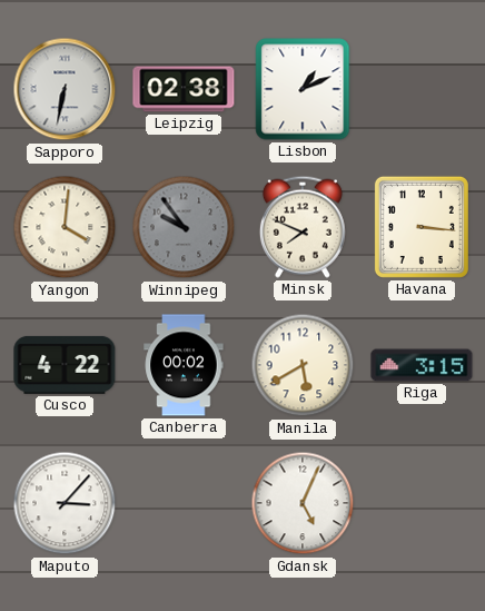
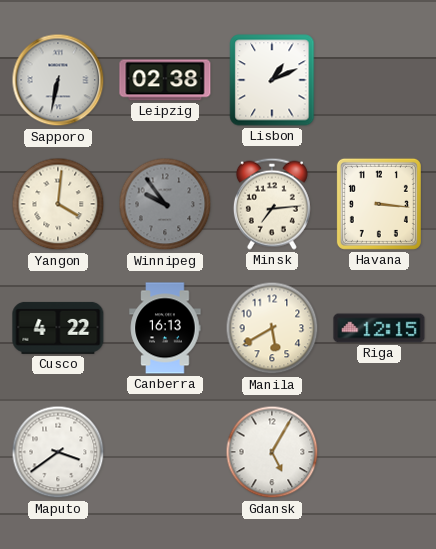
Minsk: 7:49 -> 7:14
Canberra: 00:02 -> 16:13
Riga: 3:15 -> 12:15
Maputo: 3:07 -> 3:39
Gdansk: 5:04 -> 5:05
